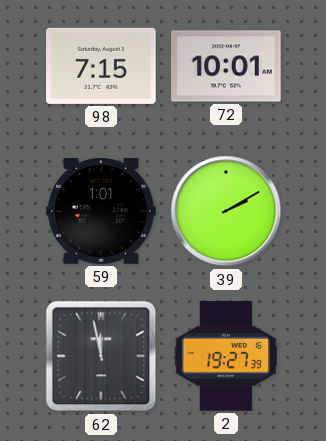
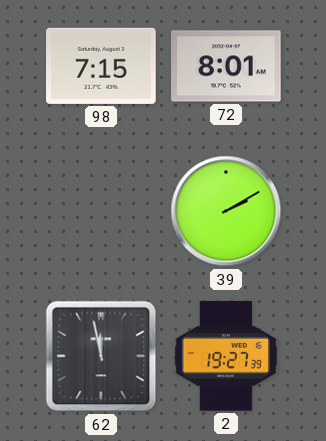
72: 10:01 -> 8:01
59: 1:01 -> none
